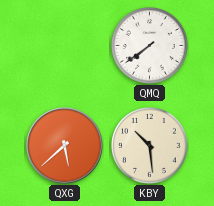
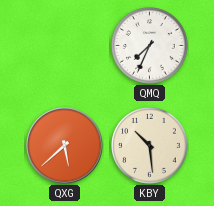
QMQ: 7:39 -> 7:34
